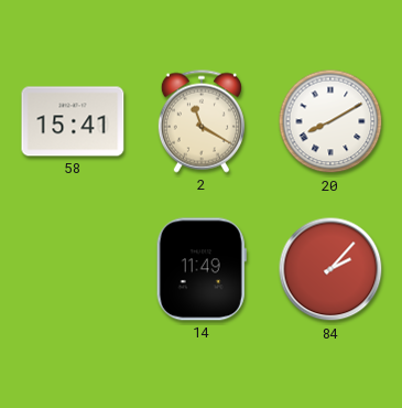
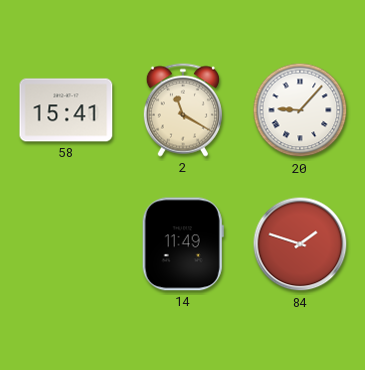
20: 8:10 -> 9:07
84: 2:07 -> 1:48
